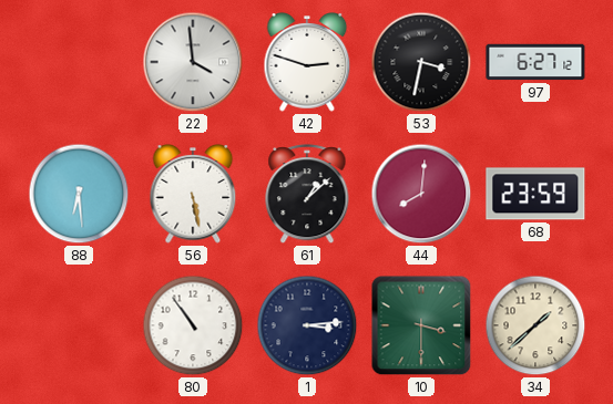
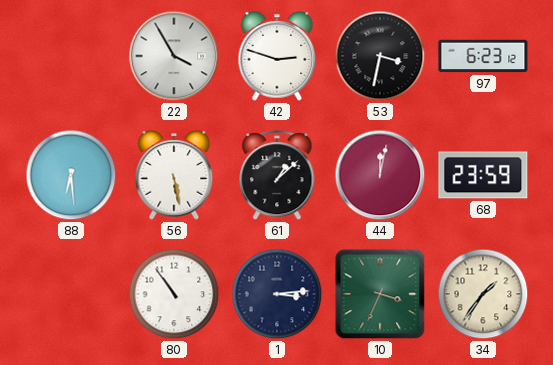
22: 3:59 -> 3:55
97: 6:27 -> 6:23
44: 8:01 -> 12:02
10: 3:30 -> 3:34
34: 1:38 -> 1:36
